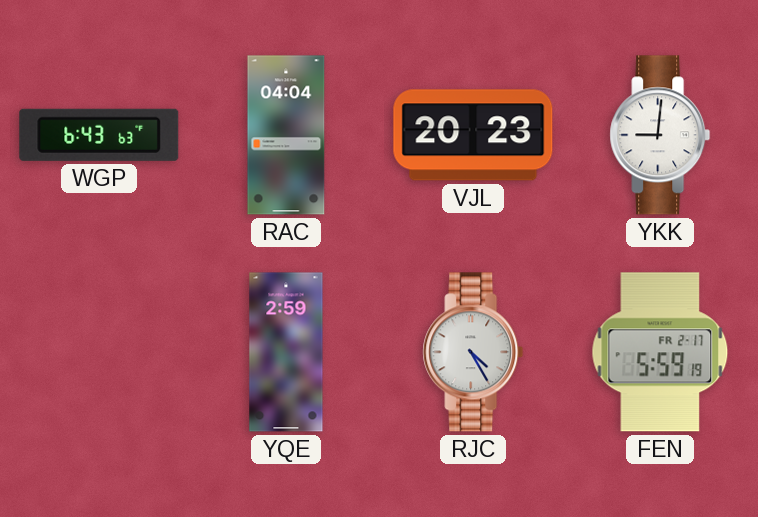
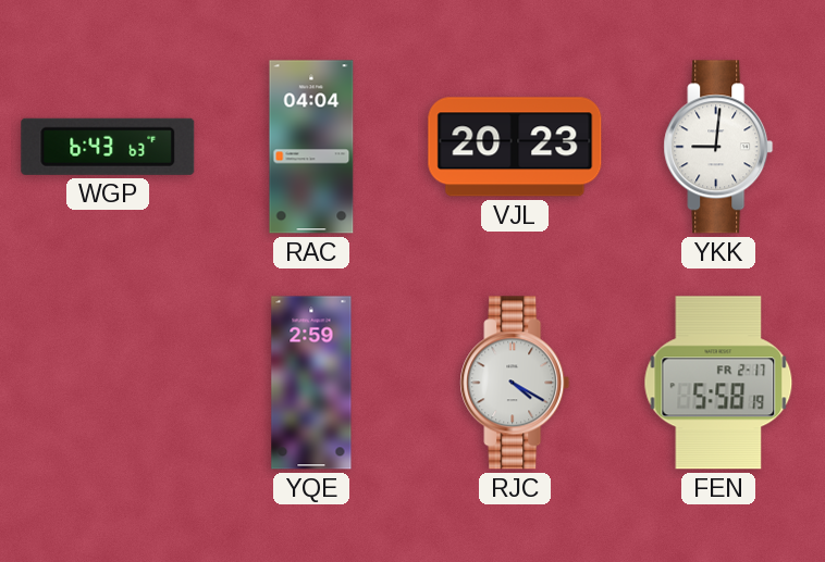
RJC: 4:25 -> 4:20
FEN: 5:59 -> 5:58
